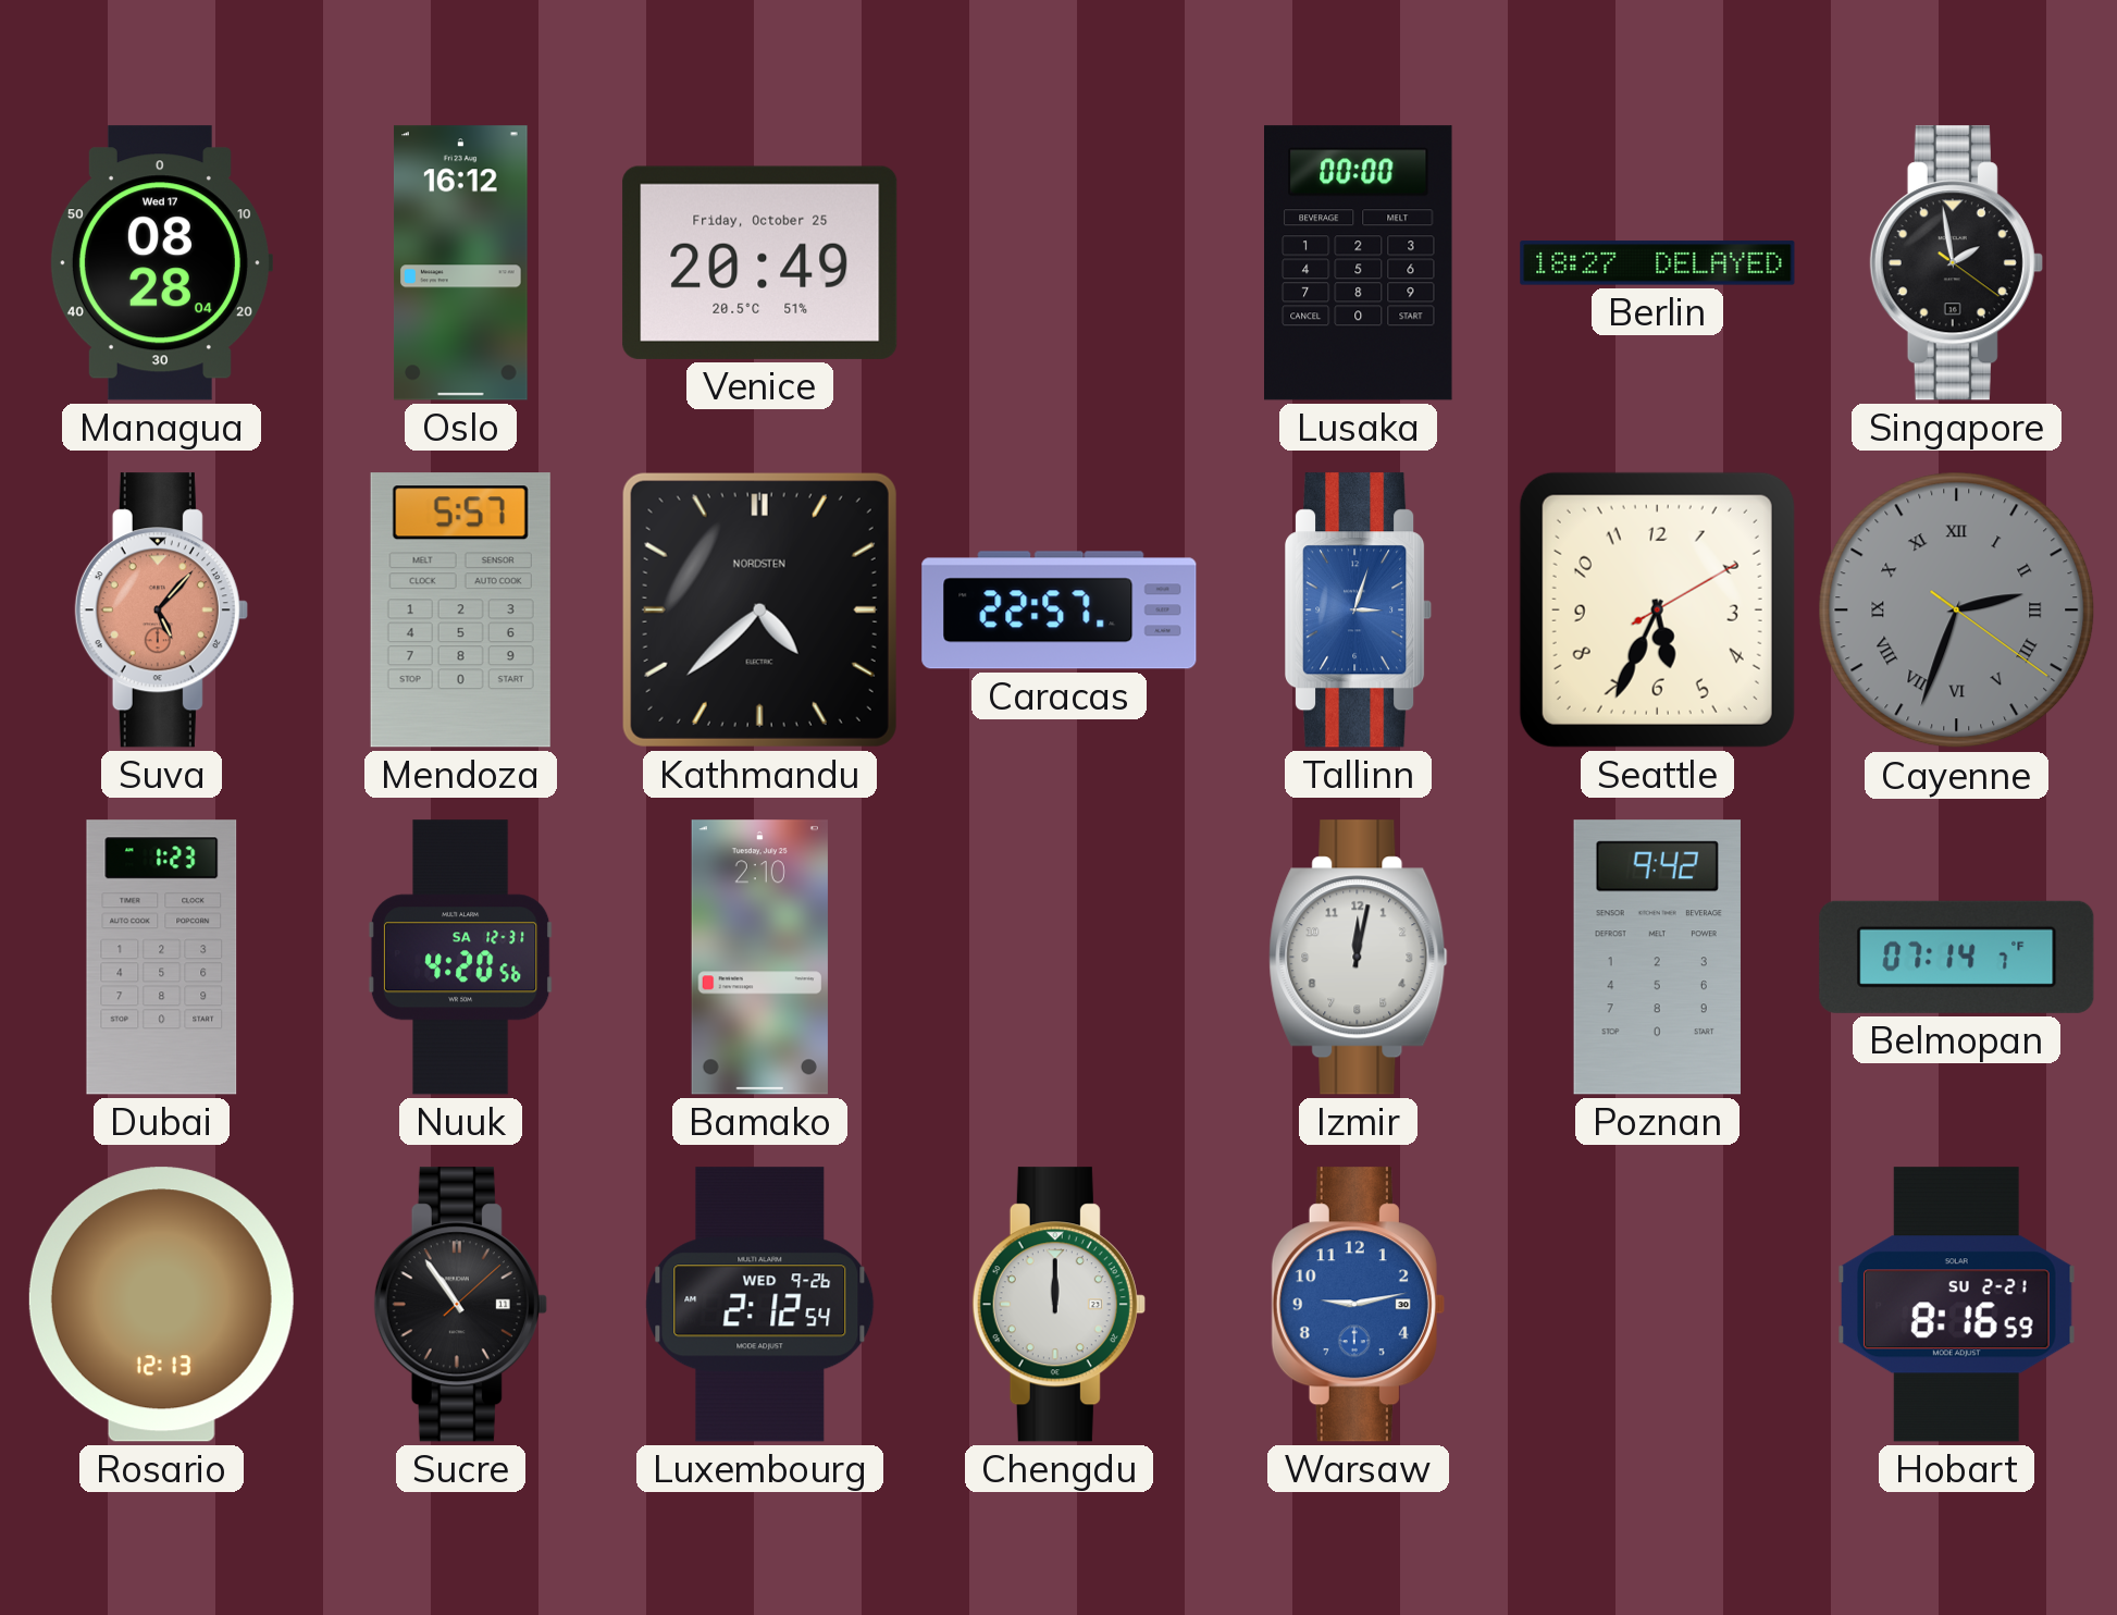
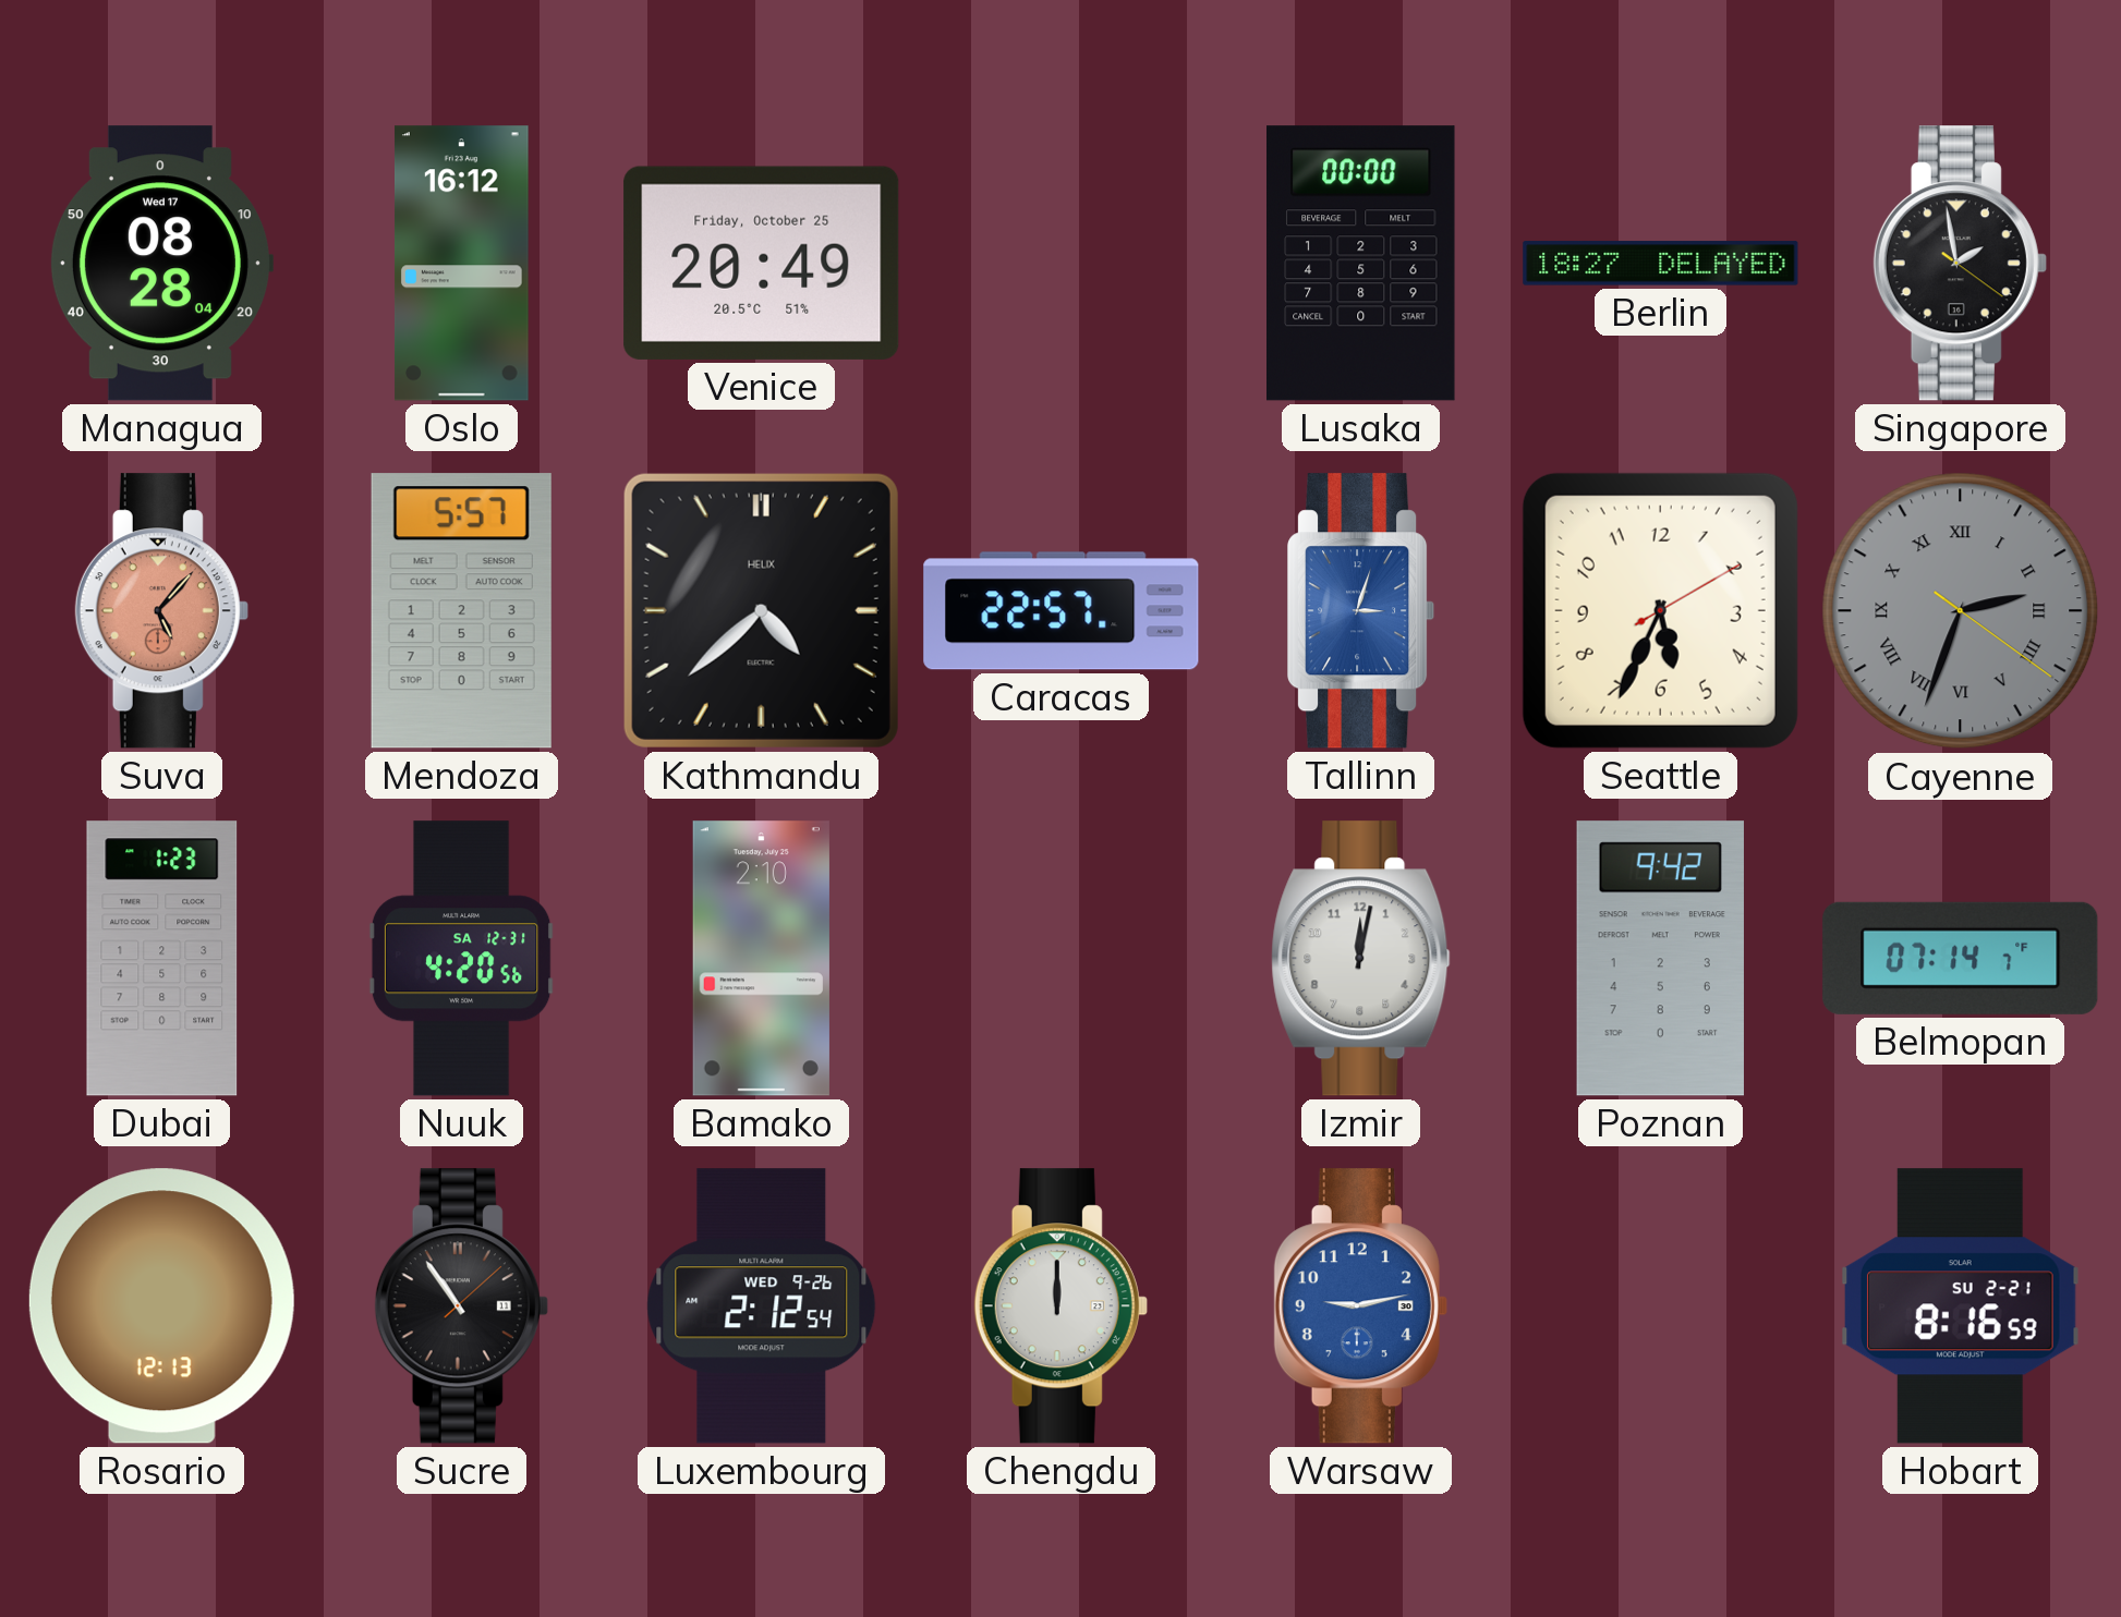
Kathmandu brand: NORDSTEN -> HELIX
